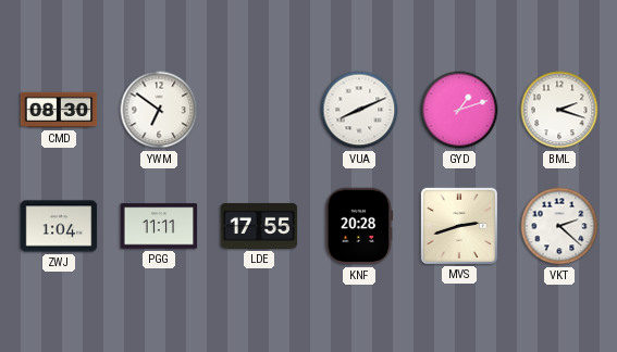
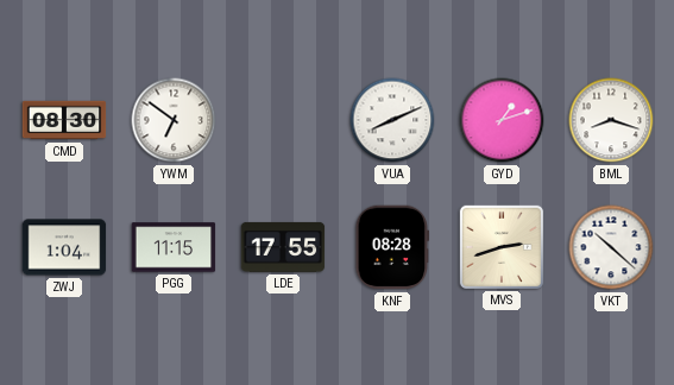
BML: 2:18 -> 8:18
PGG: 11:11 -> 11:15
KNF: 20:28 -> 08:28
VKT: 2:22 -> 10:22
